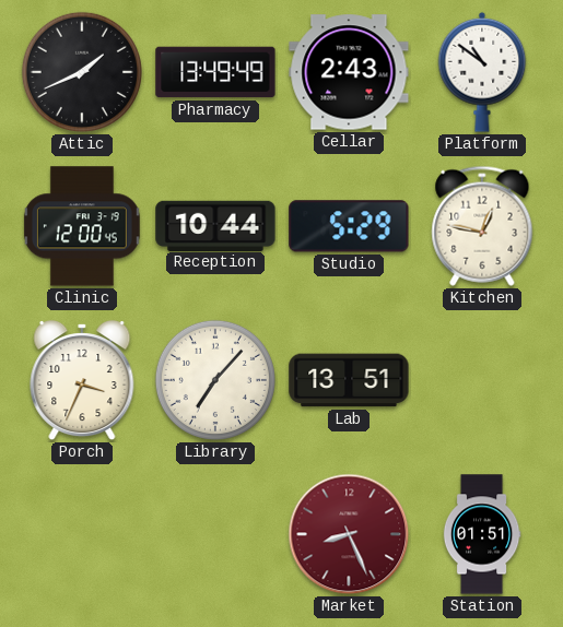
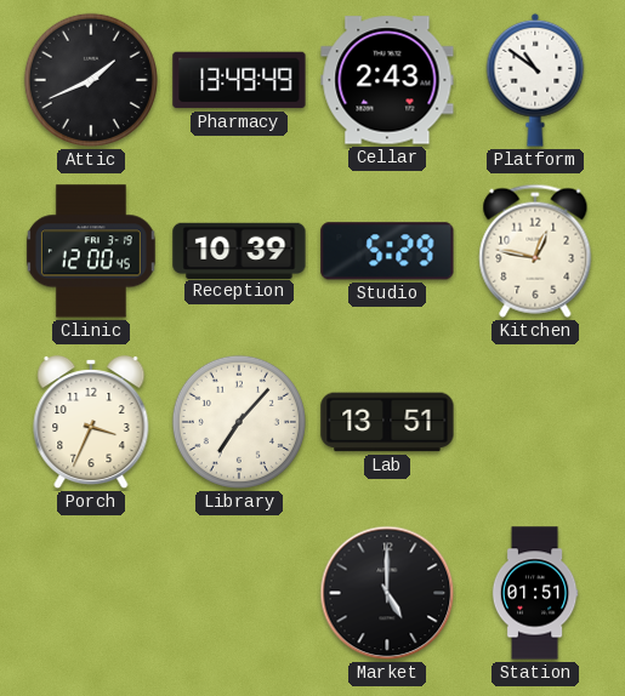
Reception: 10:44 -> 10:39
Market: 8:26 -> 5:00
Market dial: burgundy -> black
